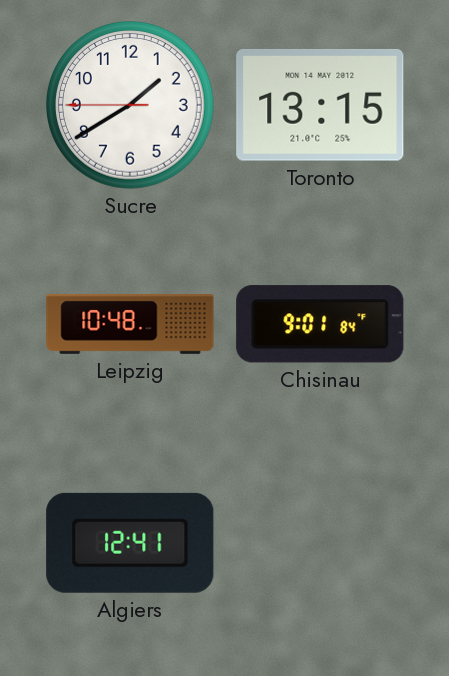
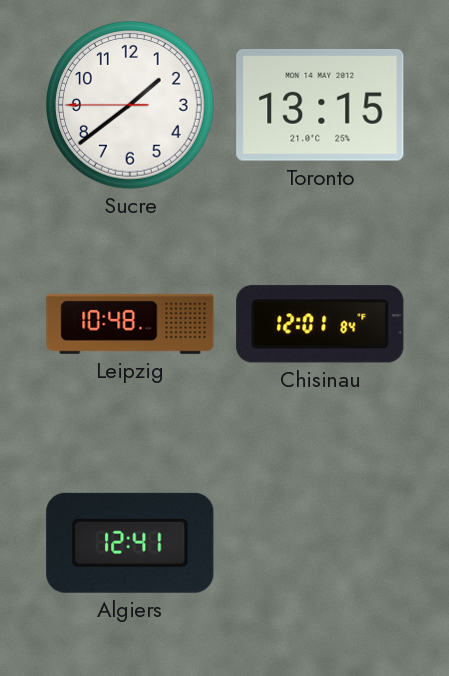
Sucre: 1:39 -> 1:38
Chisinau: 9:01 -> 12:01
